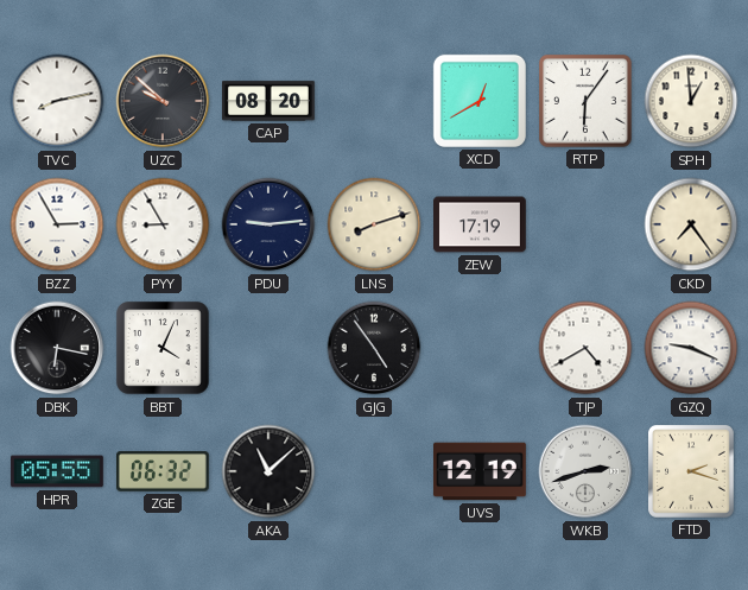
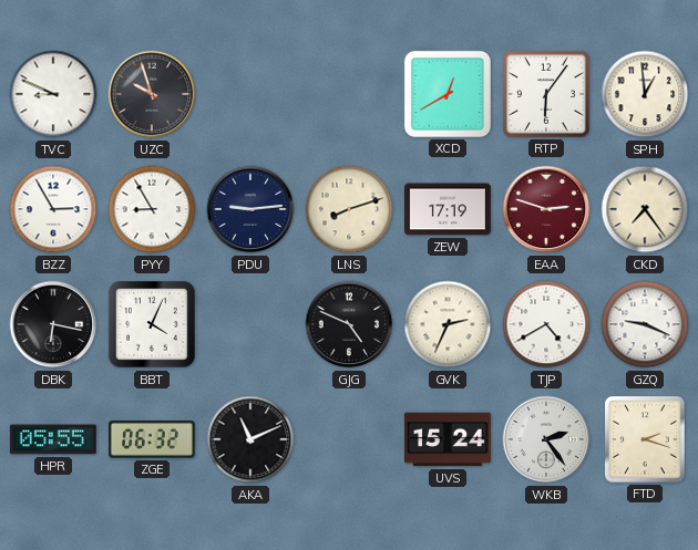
TVC: 8:13 -> 8:49
UZC: 9:52 -> 9:57
CAP: 08:20 -> none
EAA: none -> 2:48
GJG: 4:54 -> 4:49
GVK: none -> 2:34
AKA: 11:08 -> 11:11
UVS: 12:19 -> 15:24
WKB: 2:42 -> 2:24
